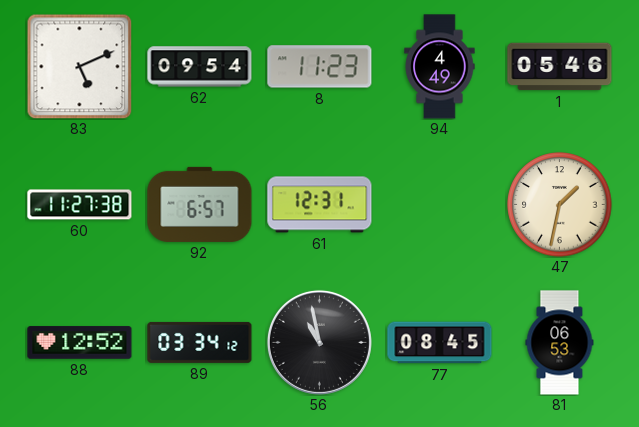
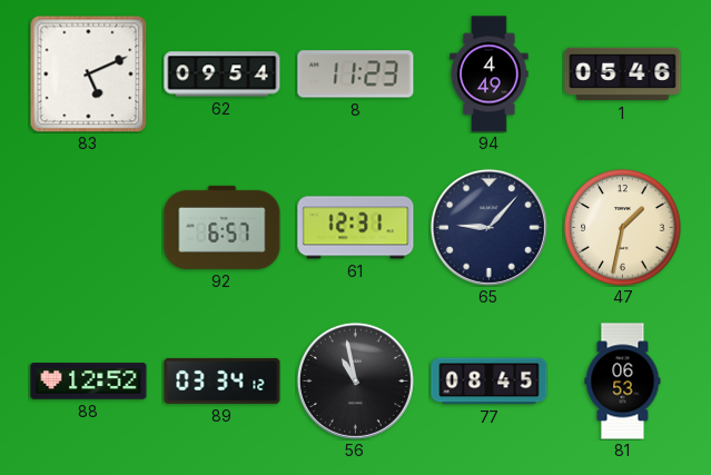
60: 11:27 -> none
65: none -> 9:07
